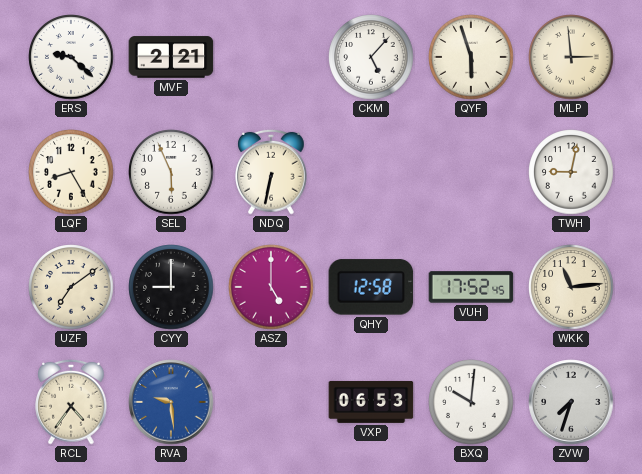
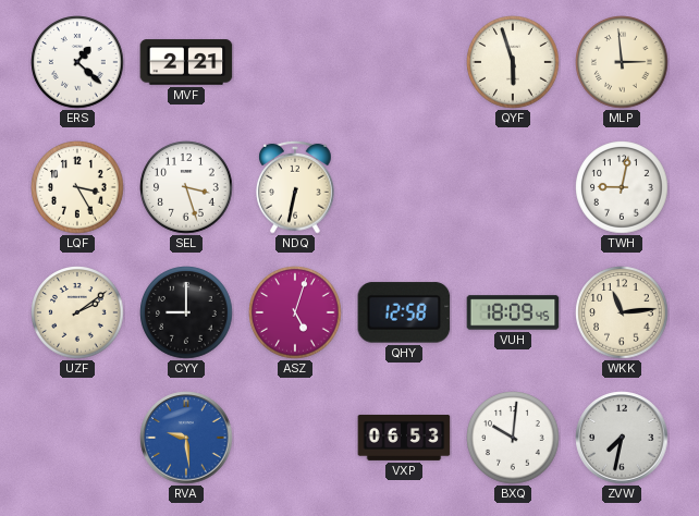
ERS: 9:22 -> 1:22
CKM: 5:07 -> none
LQF: 8:25 -> 3:25
SEL: 5:56 -> 3:27
UZF: 7:09 -> 2:09
ASZ: 5:00 -> 5:03
VUH: 17:52 -> 18:09
RCL: 4:36 -> none
ZVW: 7:33 -> 7:32
